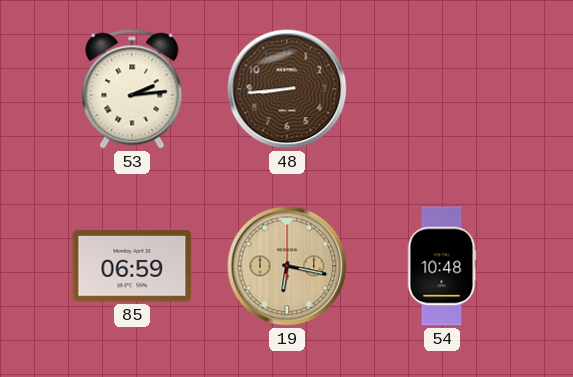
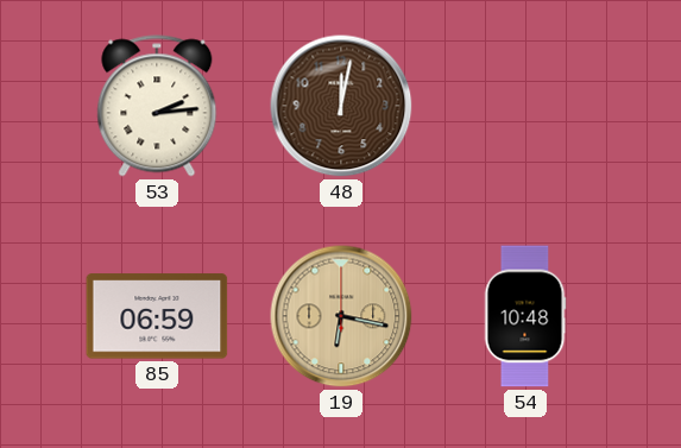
48: 8:44 -> 12:02
